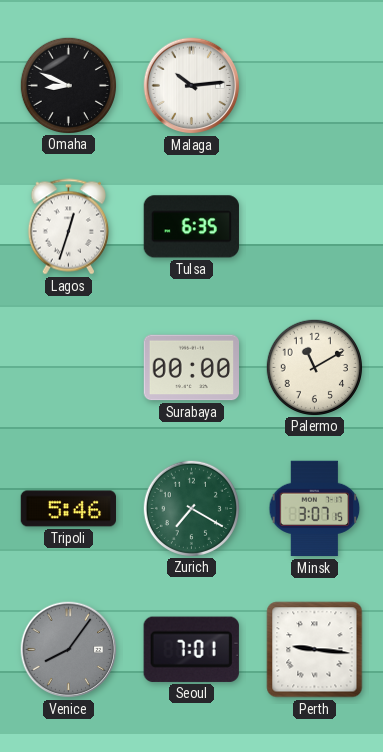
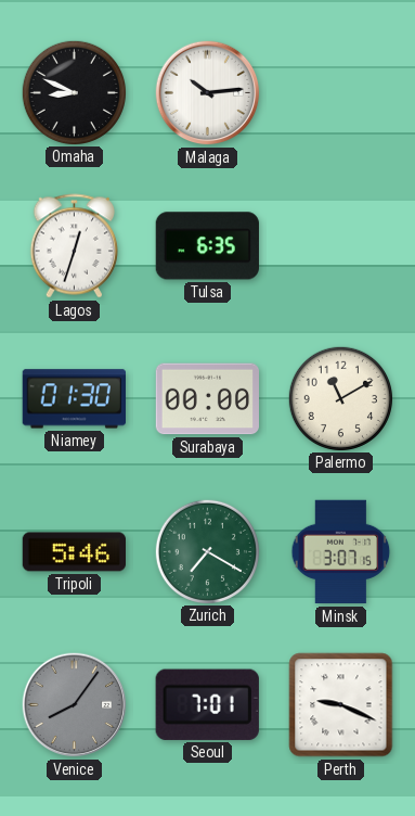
Niamey: none -> 01:30
Perth: 9:16 -> 9:19
